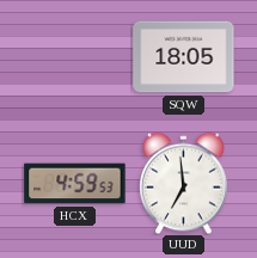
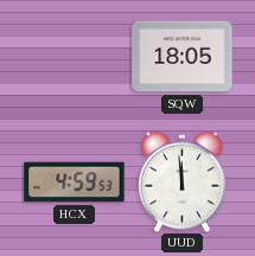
UUD: 6:59 -> 11:59
